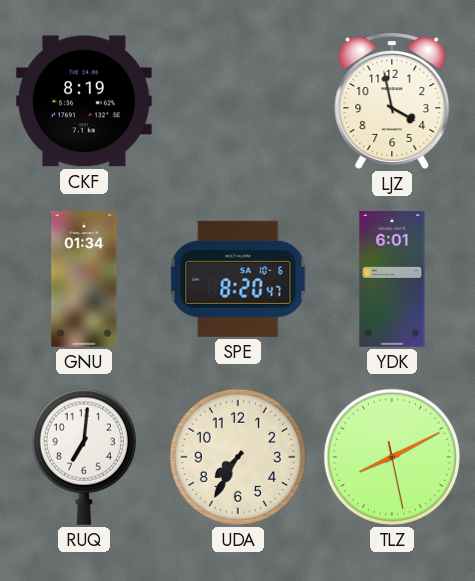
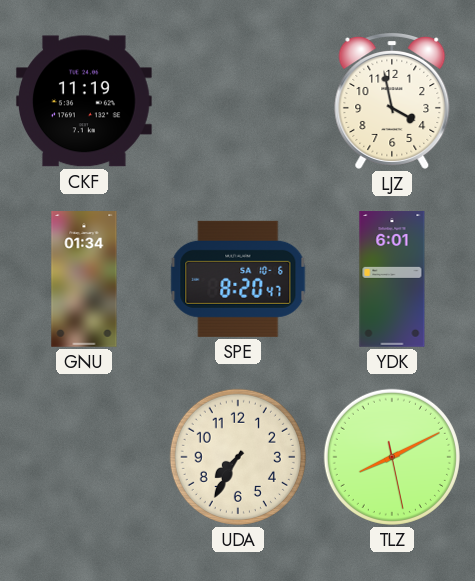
CKF: 8:19 -> 11:19
RUQ: 7:01 -> none
